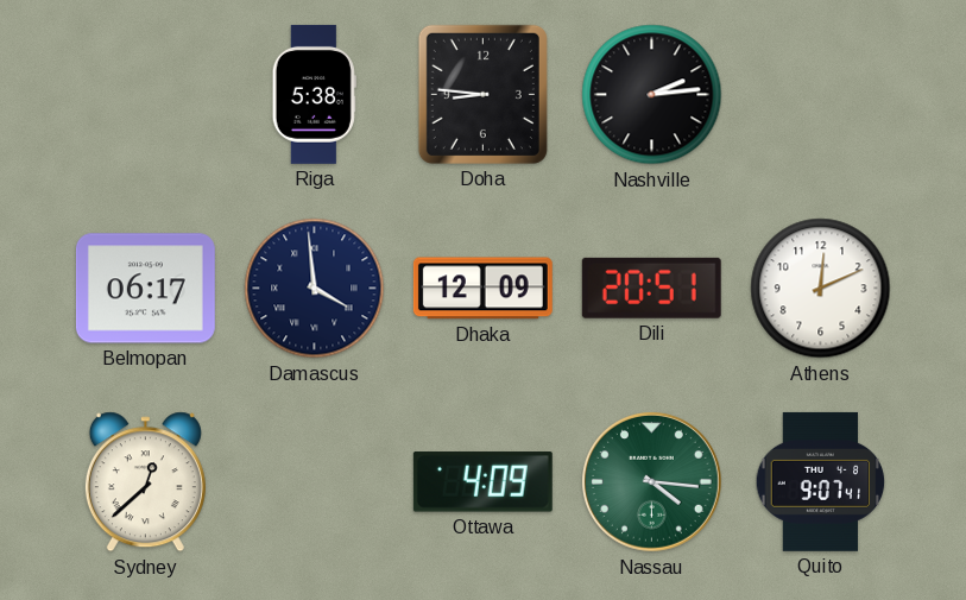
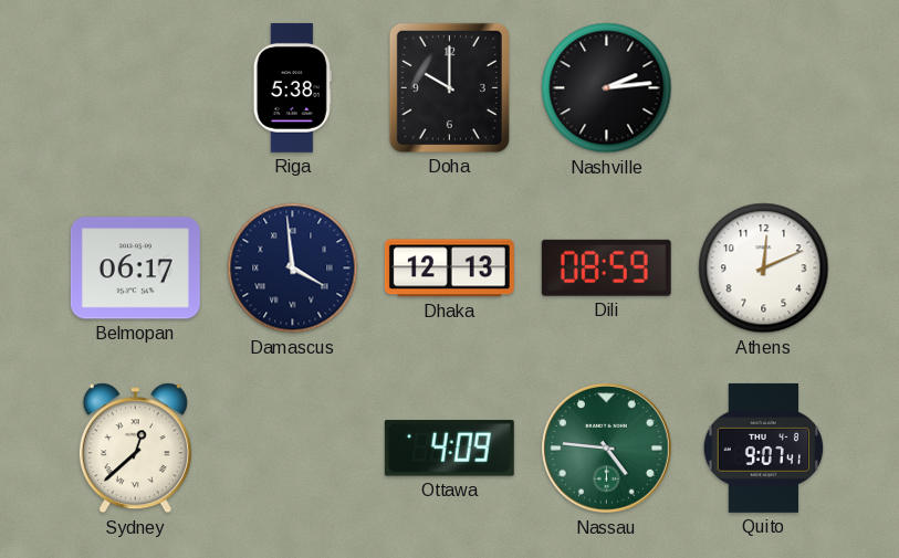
Doha: 8:46 -> 10:00
Dhaka: 12:09 -> 12:13
Dili: 20:51 -> 08:59
Nassau: 4:16 -> 4:46
